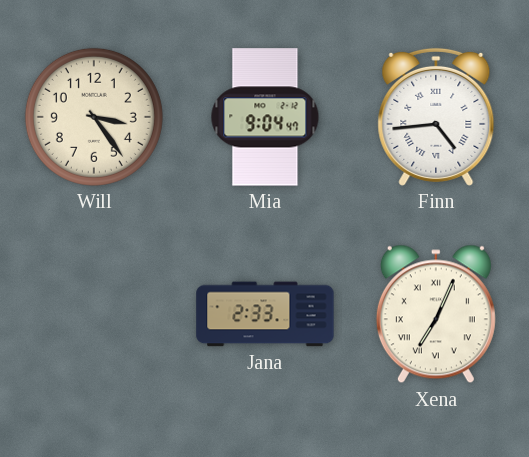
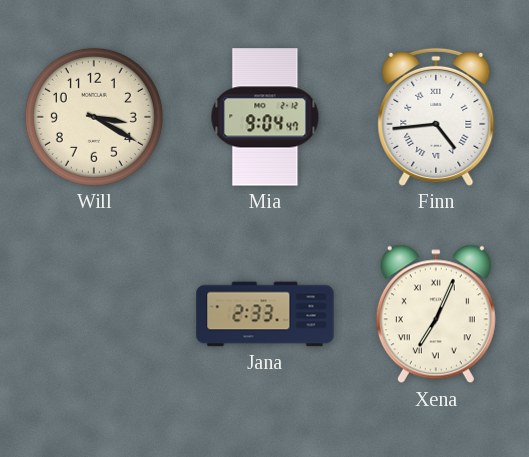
Will: 3:24 -> 3:20
